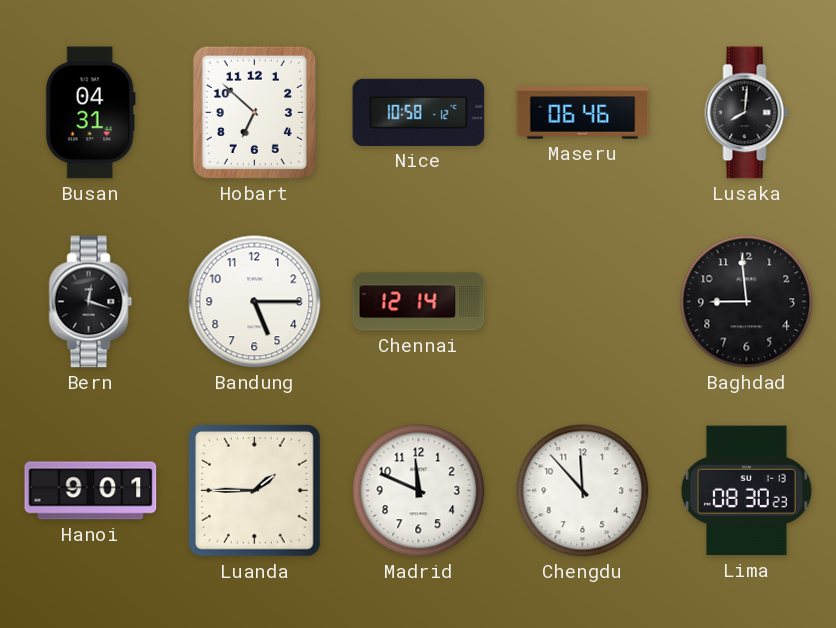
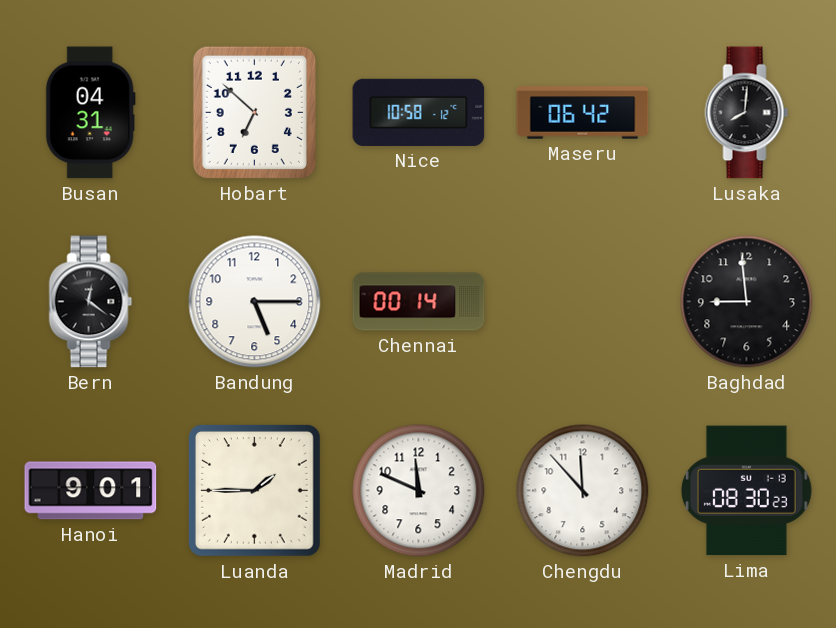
Maseru: 06:46 -> 06:42
Bern: 12:18 -> 12:21
Chennai: 12:14 -> 00:14
